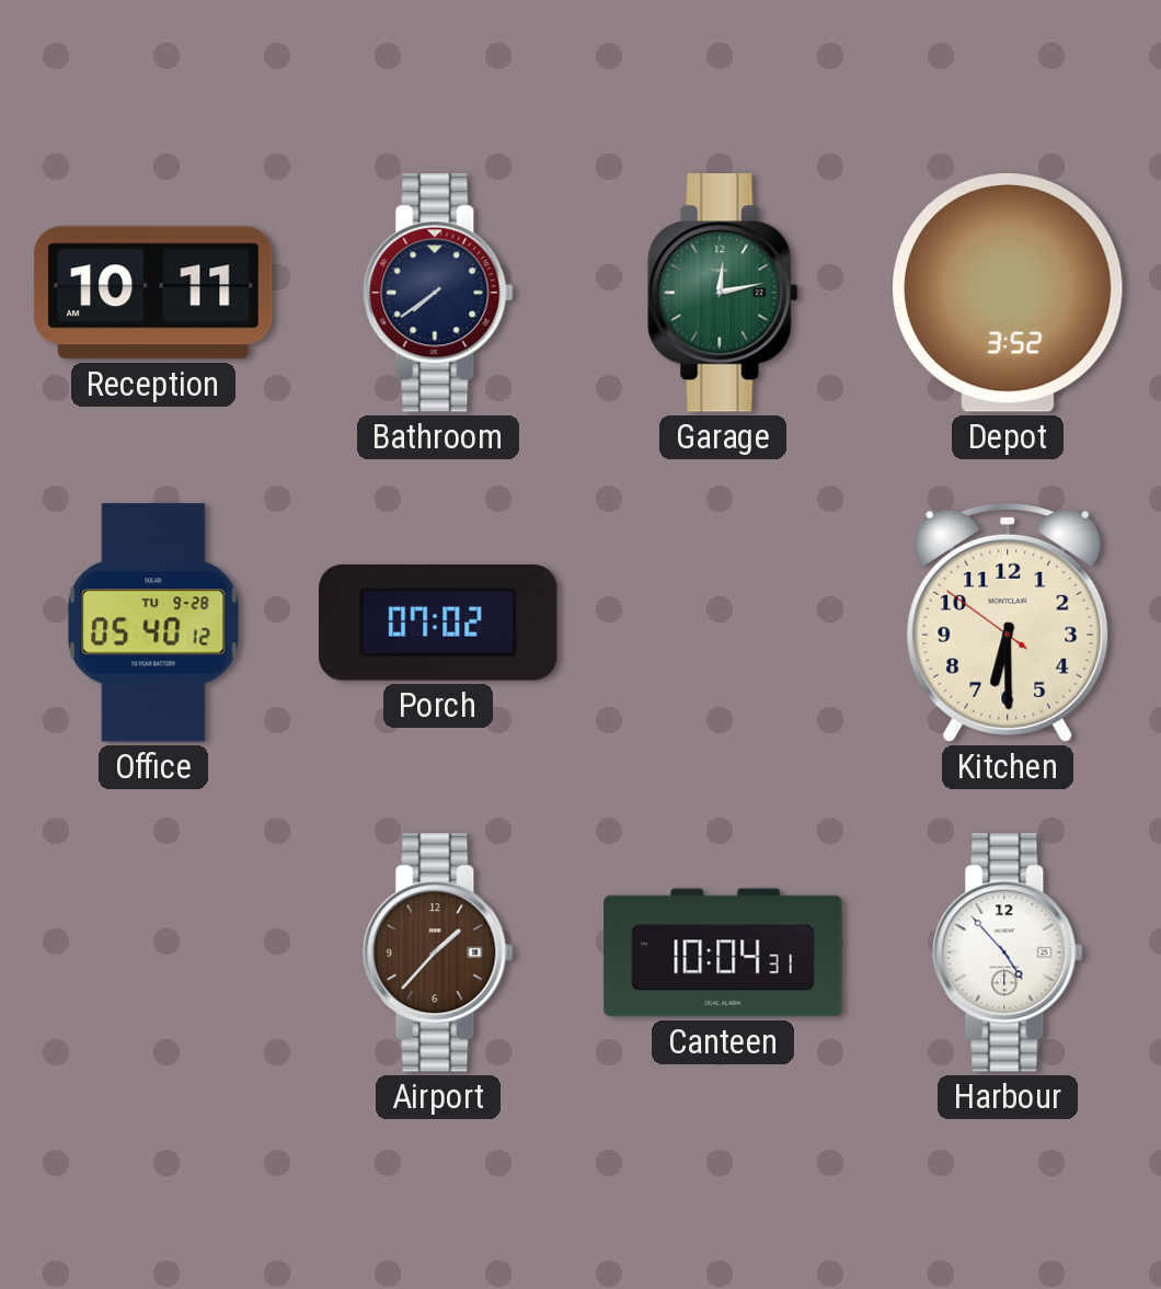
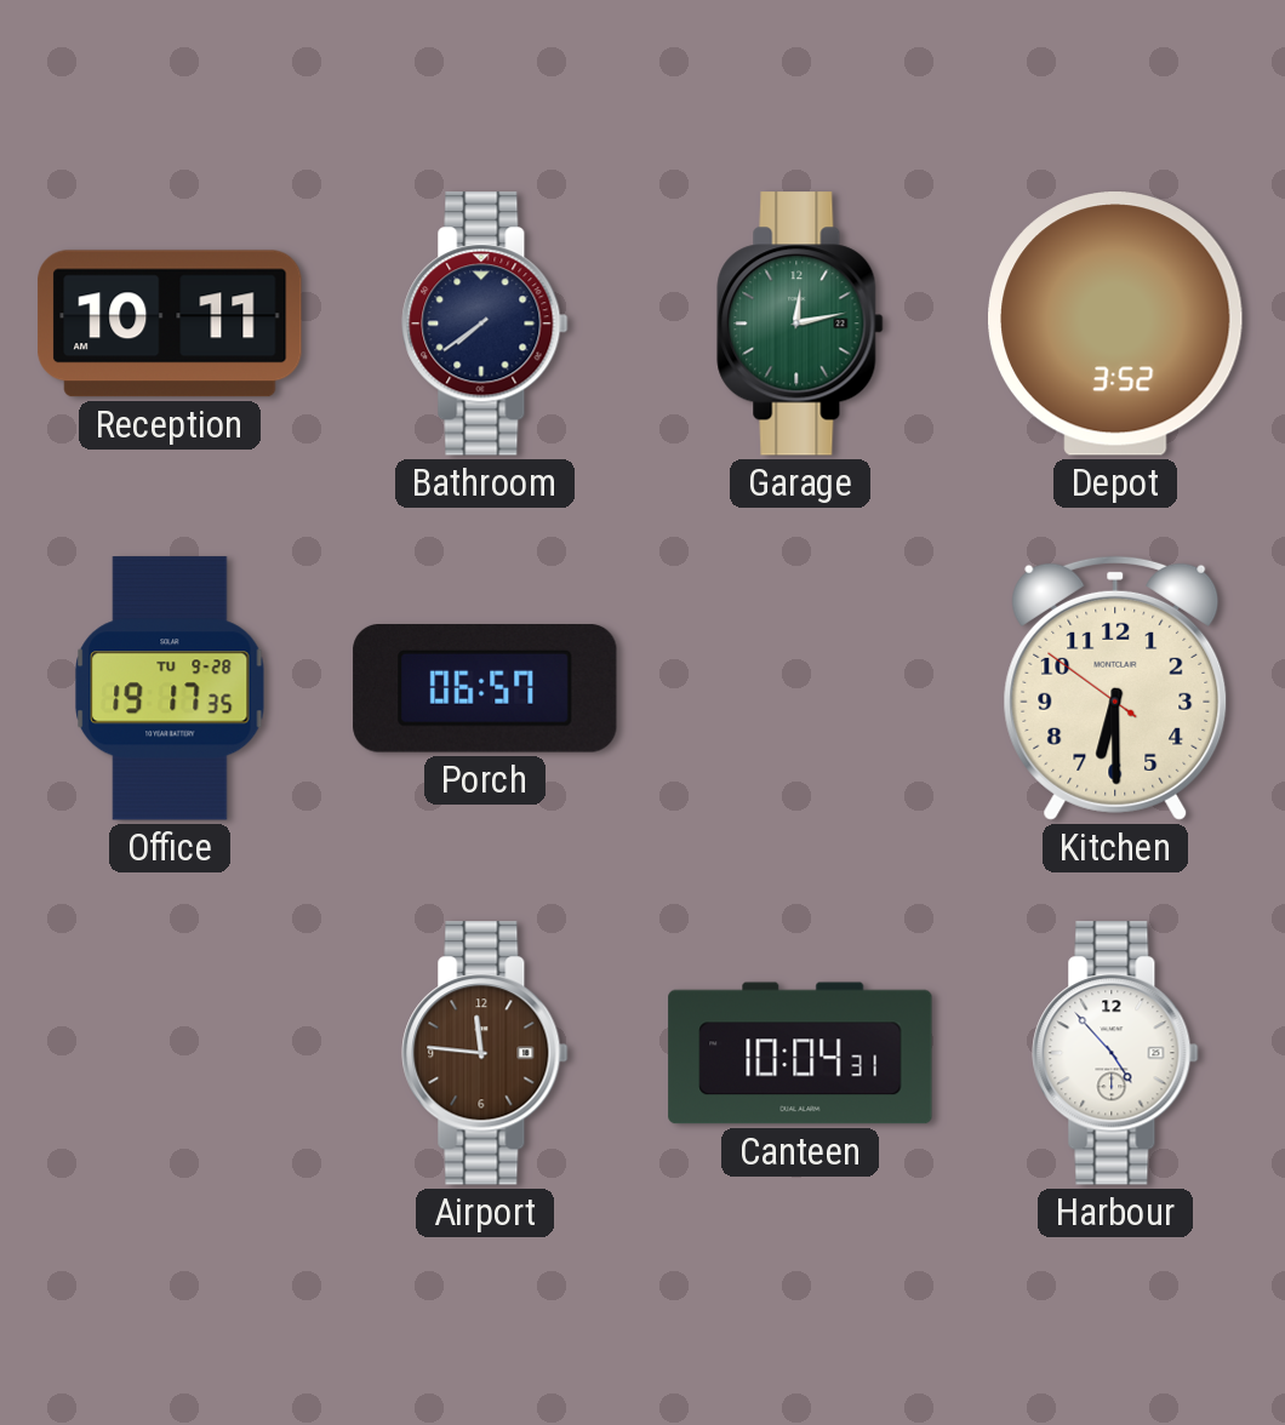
Office: 05:40 -> 19:17
Porch: 07:02 -> 06:57
Airport: 1:37 -> 11:46
